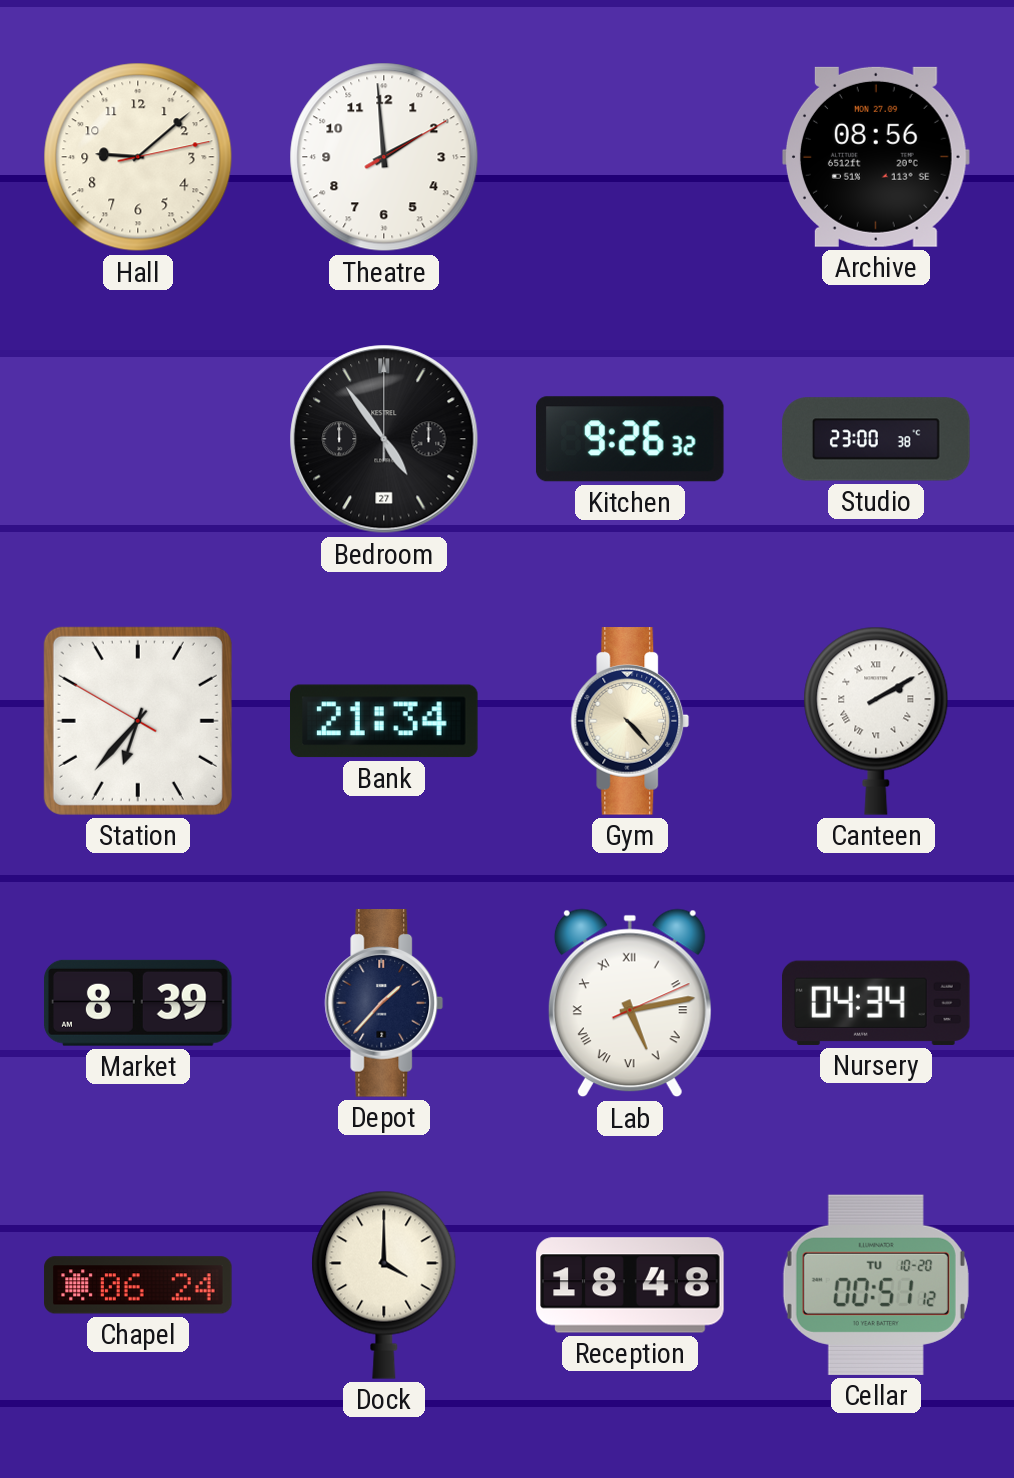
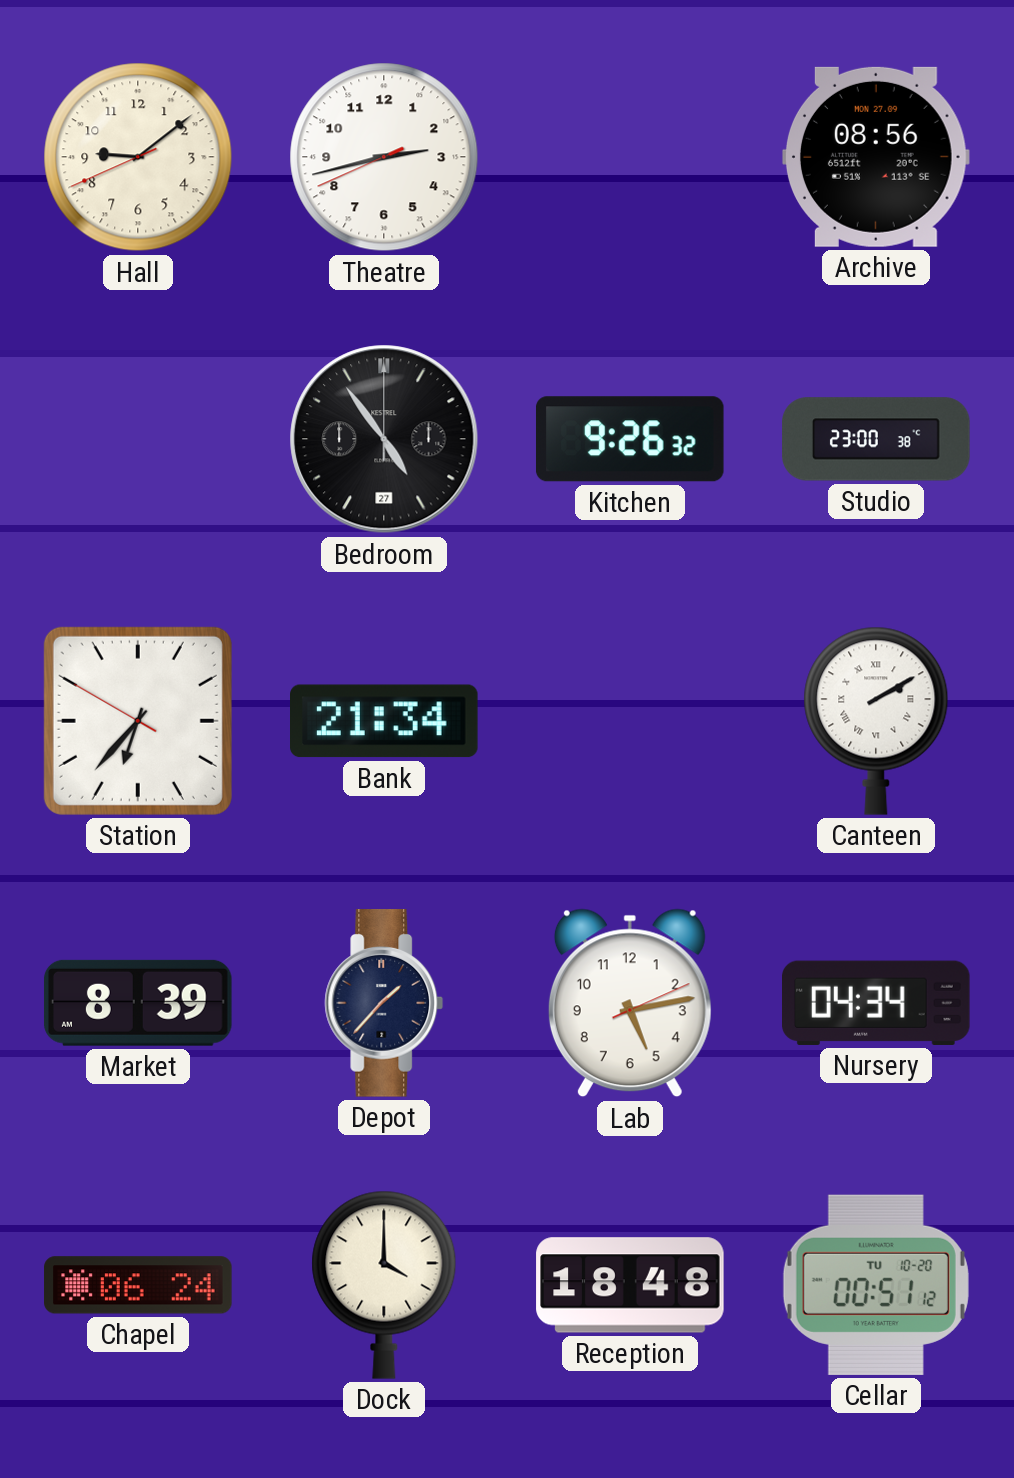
Hall: 9:08:13 -> 9:08:41
Theatre: 1:59 -> 2:42
Gym: 4:23 -> none
Lab numerals: Roman -> Arabic
